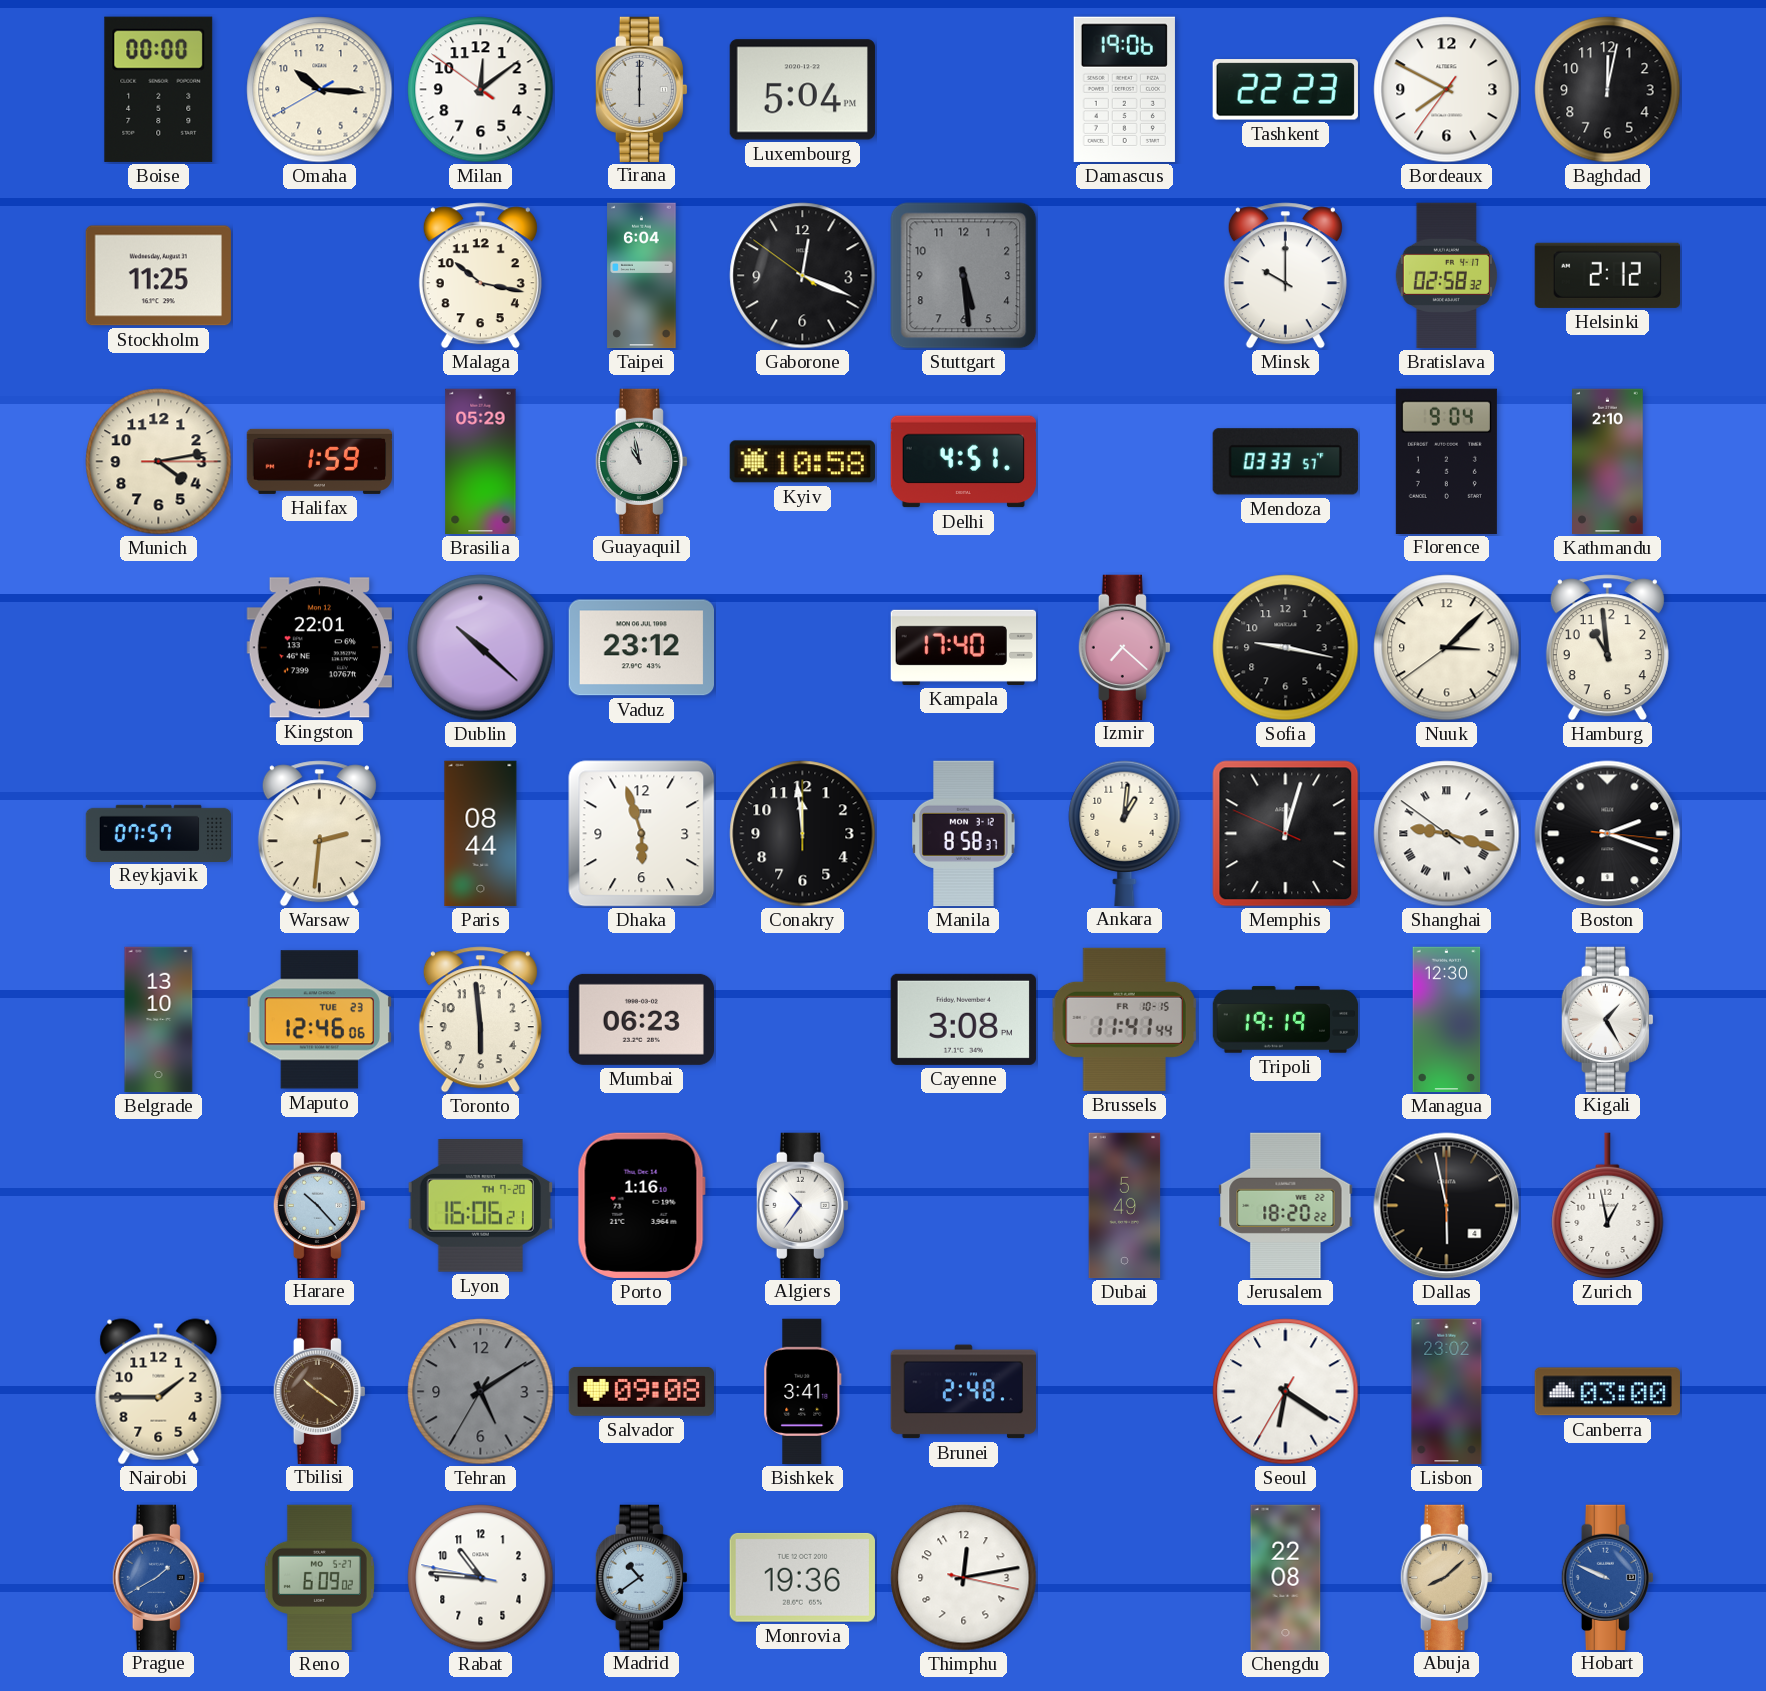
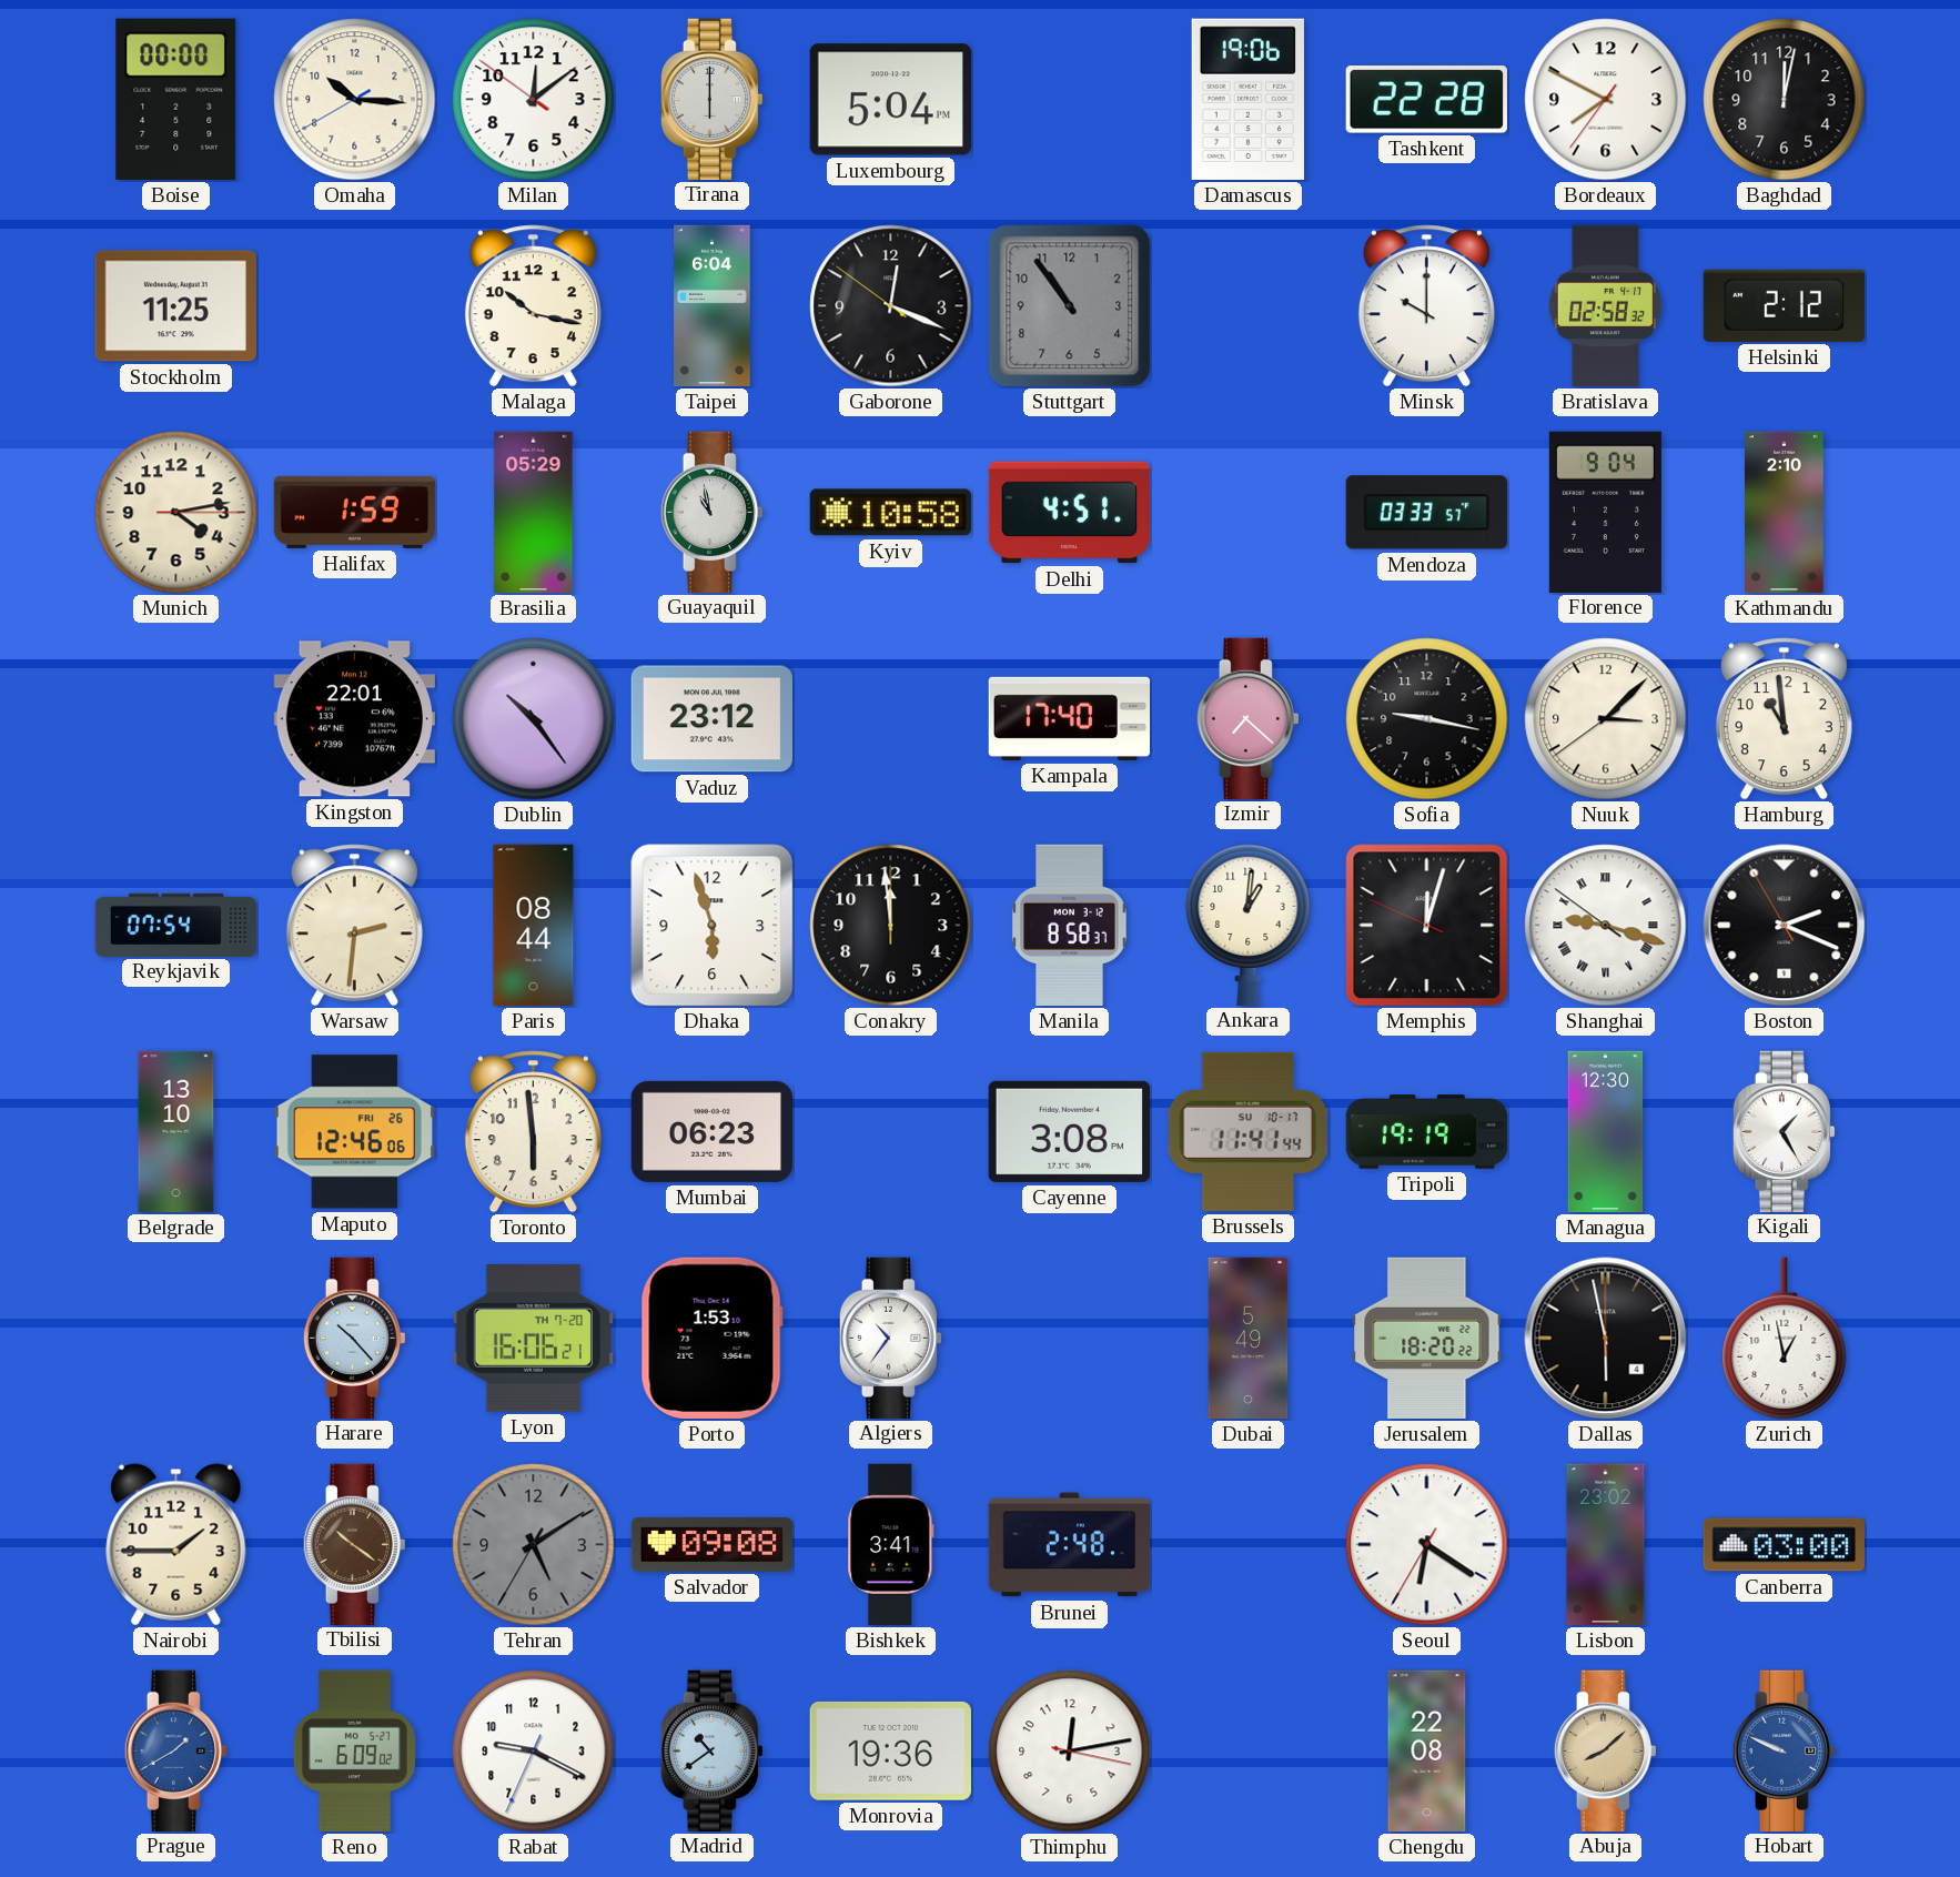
Tashkent: 22:23 -> 22:28
Stuttgart: 5:29 -> 10:54
Dublin: 10:22 -> 10:24
Reykjavik: 07:57 -> 07:54
Boston: 2:18:16 -> 2:18:55
Maputo date: TUE 23 -> FRI 26
Brussels date: FR 10-15 -> SU 10-17
Porto: 1:16 -> 1:53
Rabat: 10:45 -> 9:19
